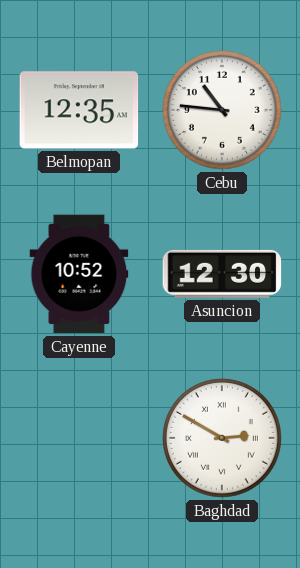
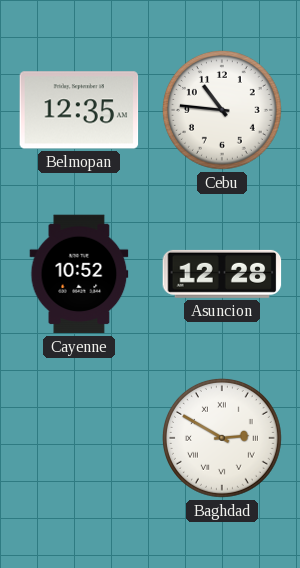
Asuncion: 12:30 -> 12:28
